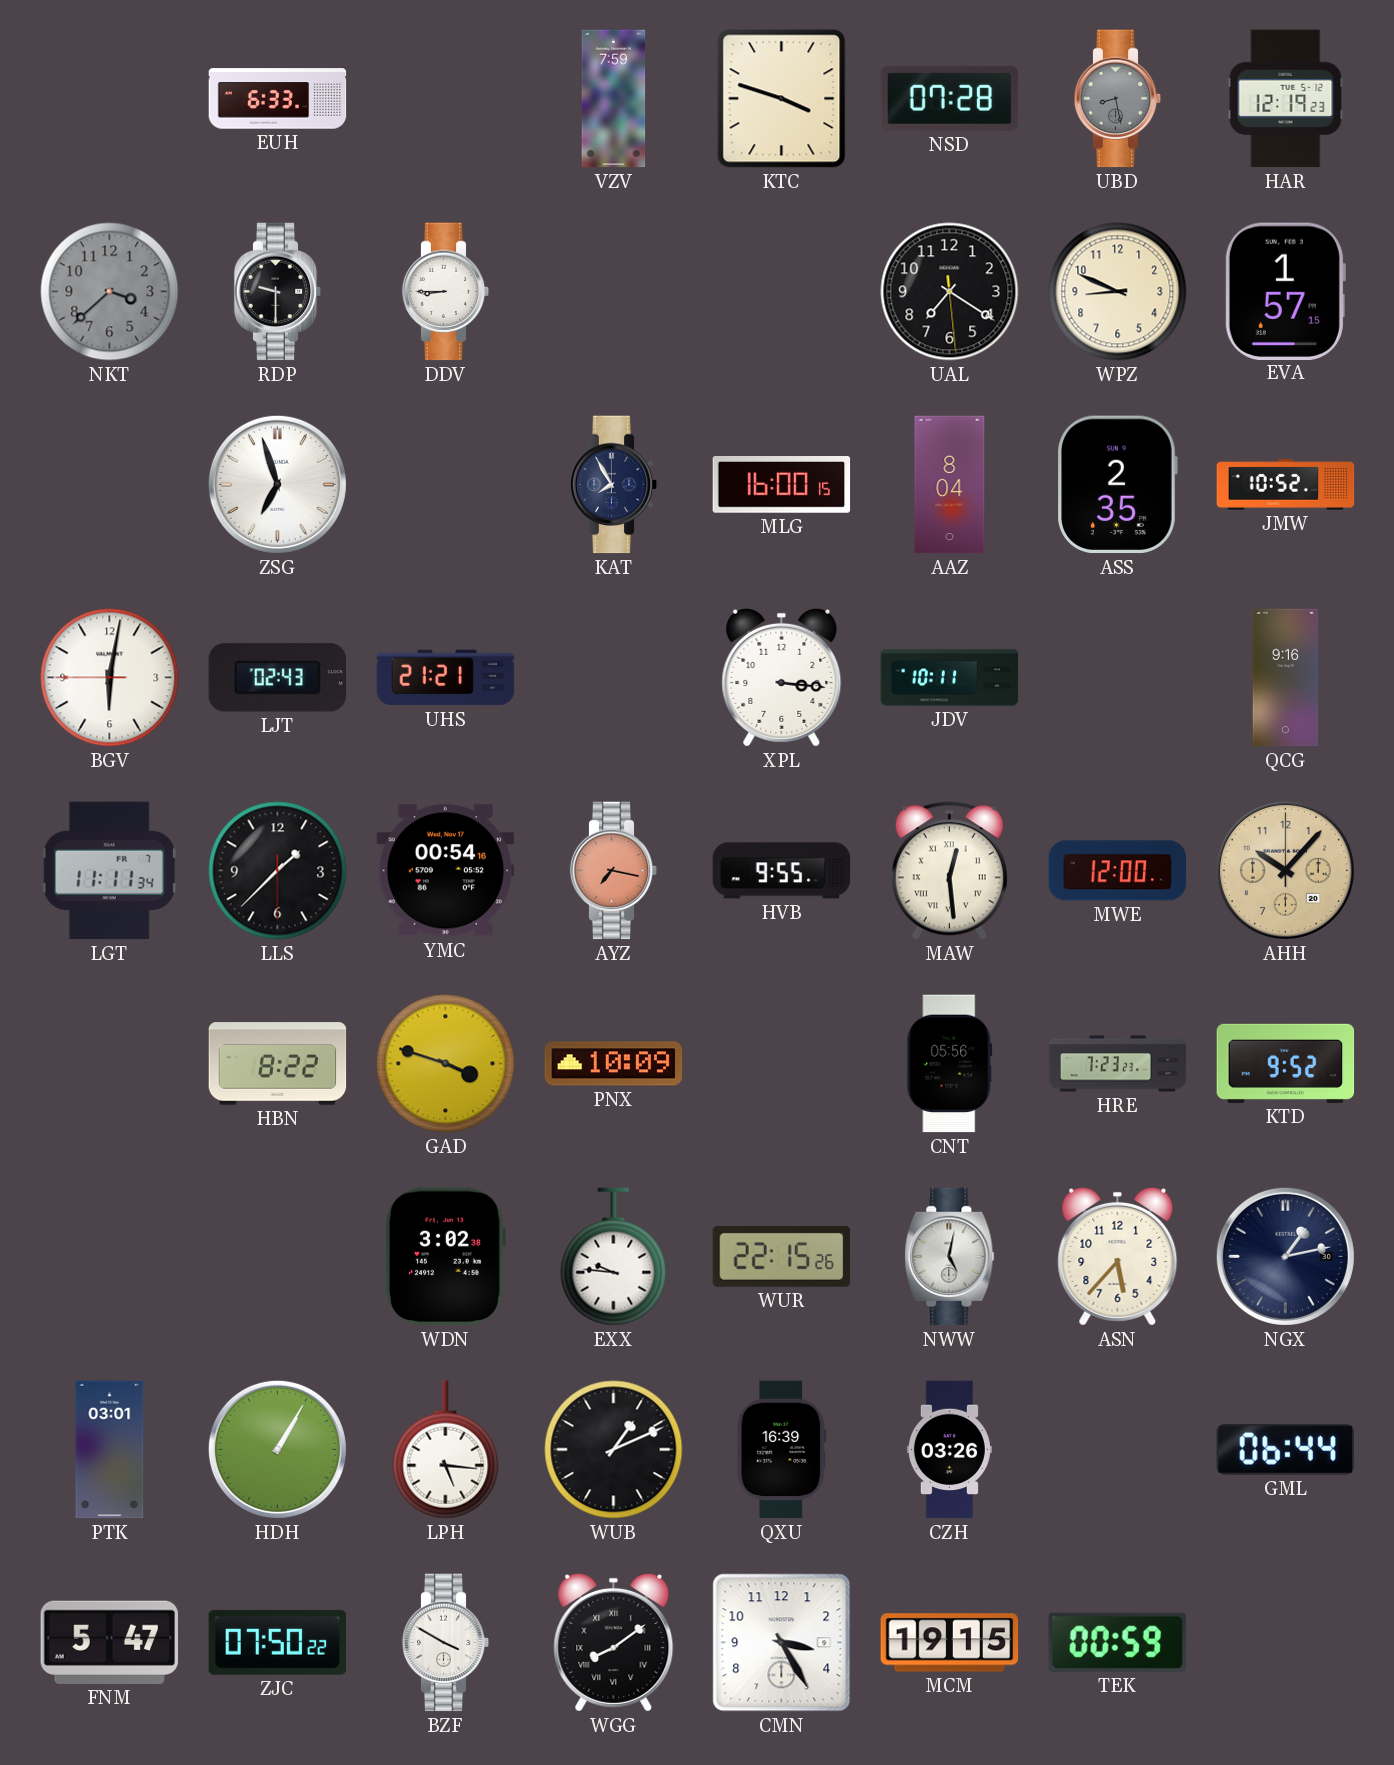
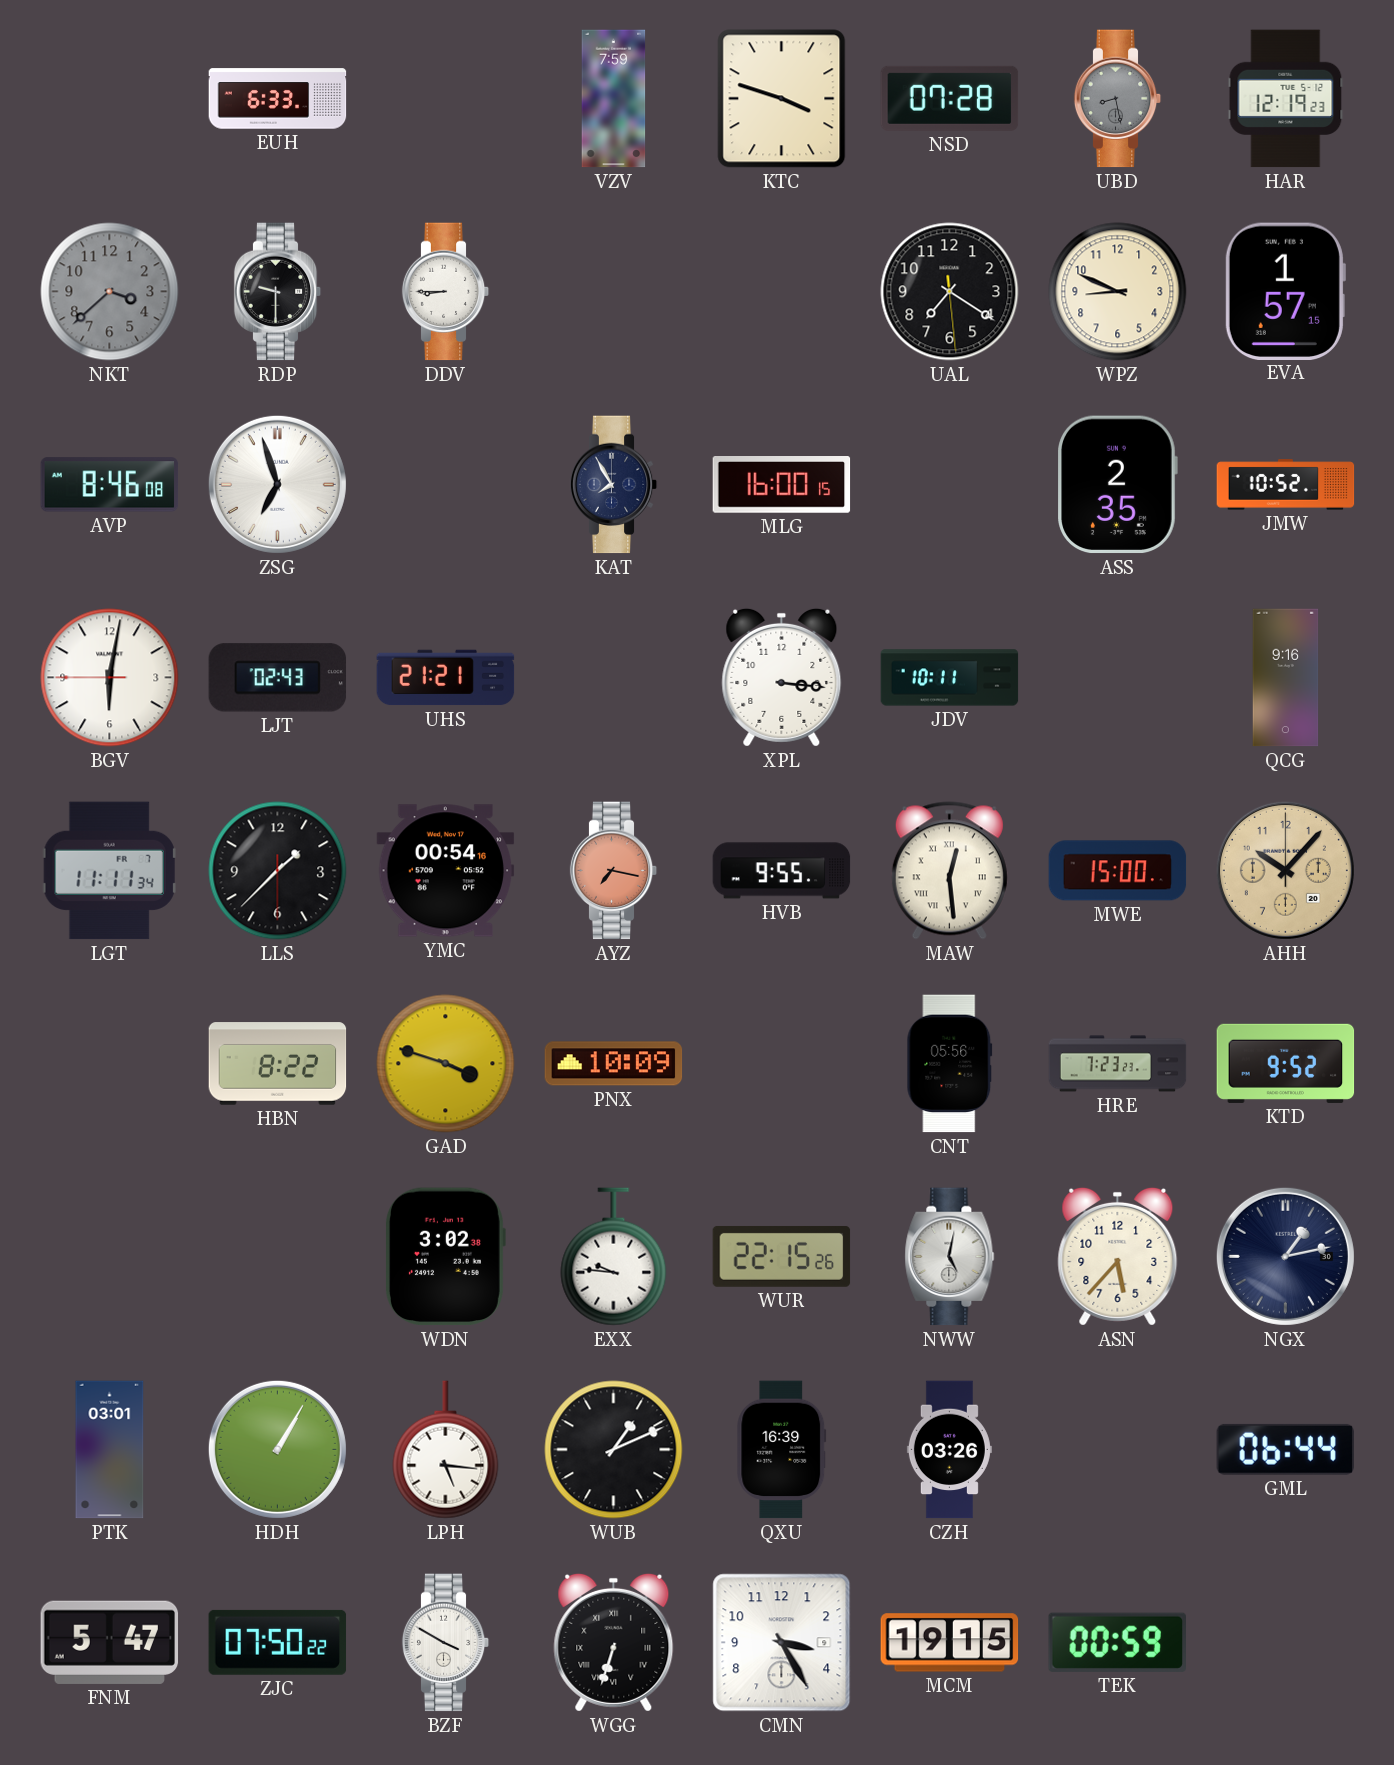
AVP: none -> 8:46
AAZ: 8:04 -> none
MWE: 12:00 -> 15:00
WGG: 8:09 -> 6:33
